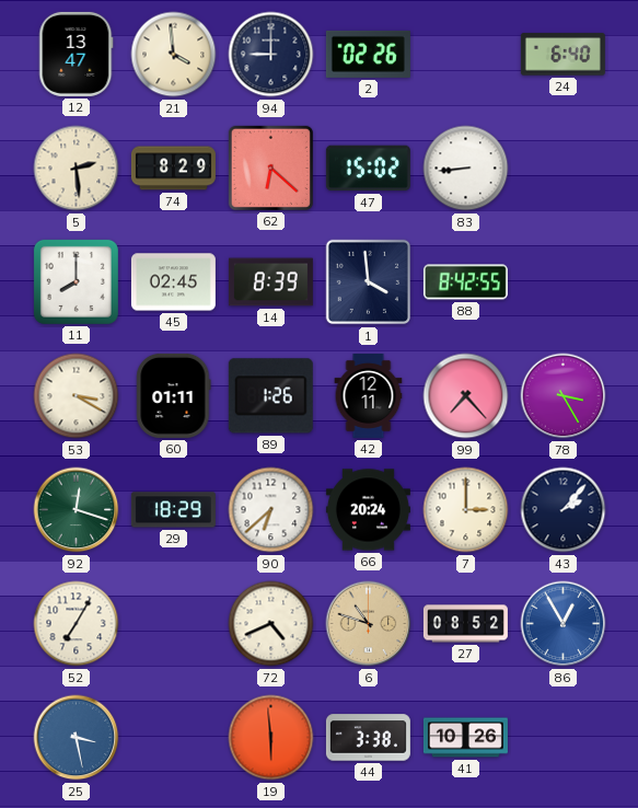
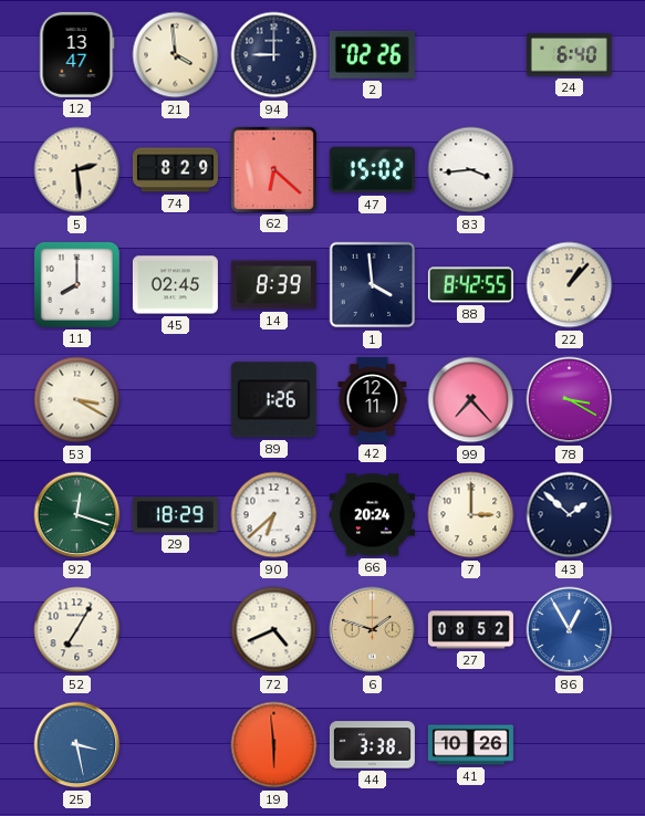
83: 8:44 -> 3:44
22: none -> 1:07
60: 01:11 -> none
78: 3:25 -> 3:20
43: 2:07 -> 1:52
6: 10:48 -> 1:48
